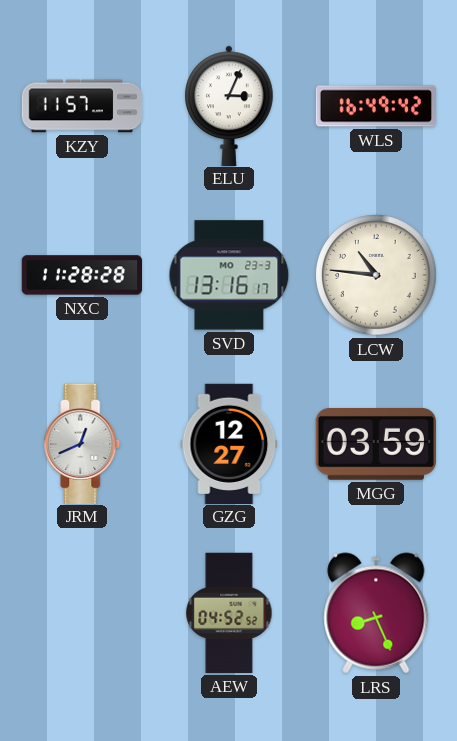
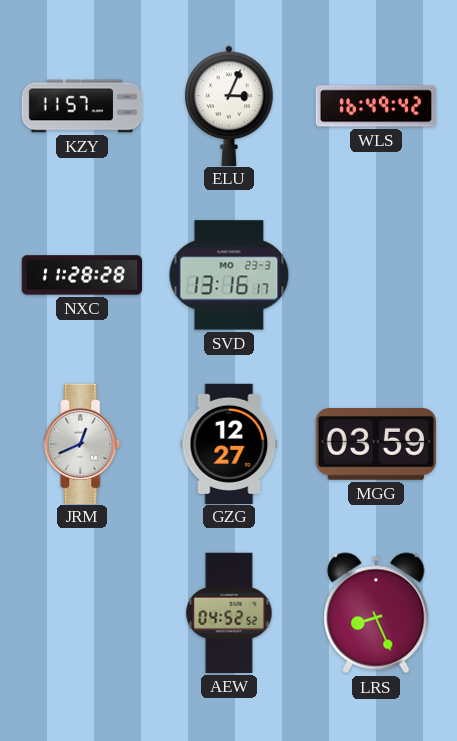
LCW: 10:46 -> none
